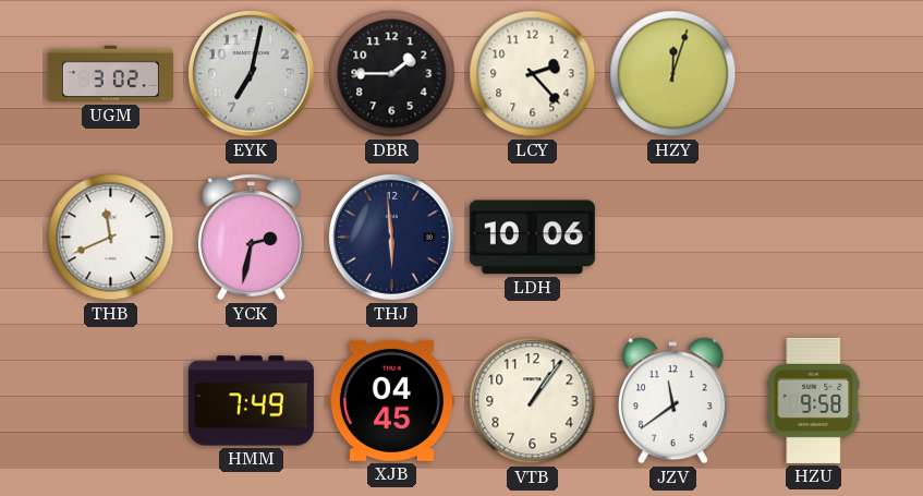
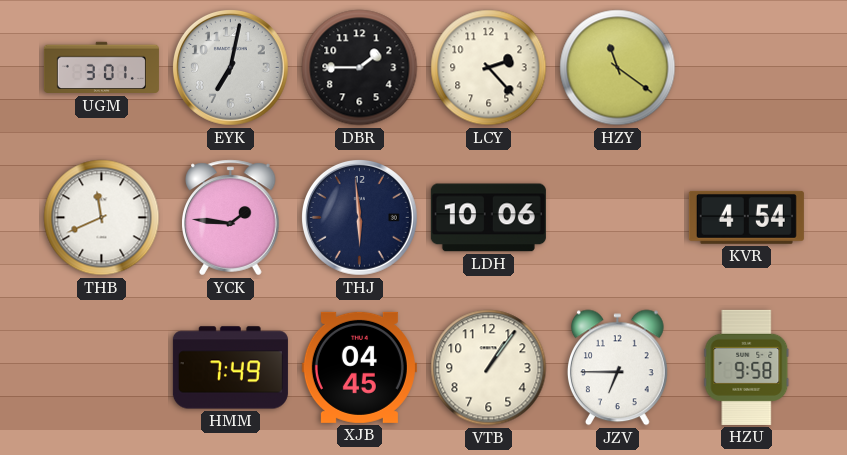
UGM: 3:02 -> 3:01
HZY: 12:03 -> 11:21
YCK: 2:32 -> 1:46
KVR: none -> 4:54
JZV: 11:39 -> 6:45
